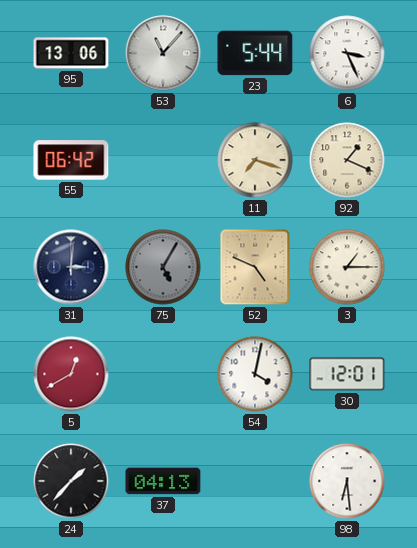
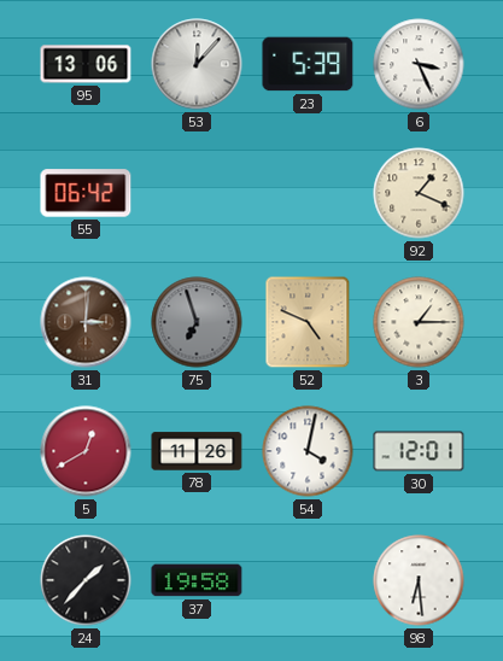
53: 11:07 -> 12:07
23: 5:44 -> 5:39
11: 7:18 -> none
31 dial: navy -> brown
75: 5:05 -> 6:57
78: none -> 11:26
37: 04:13 -> 19:58
